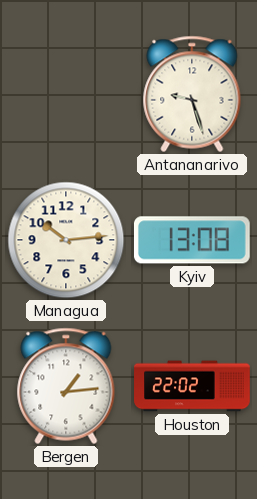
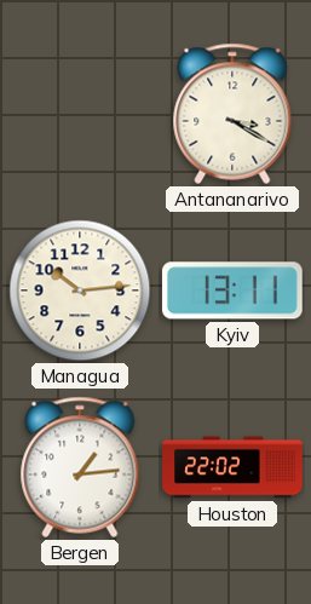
Antananarivo: 9:27 -> 3:20
Kyiv: 13:08 -> 13:11
